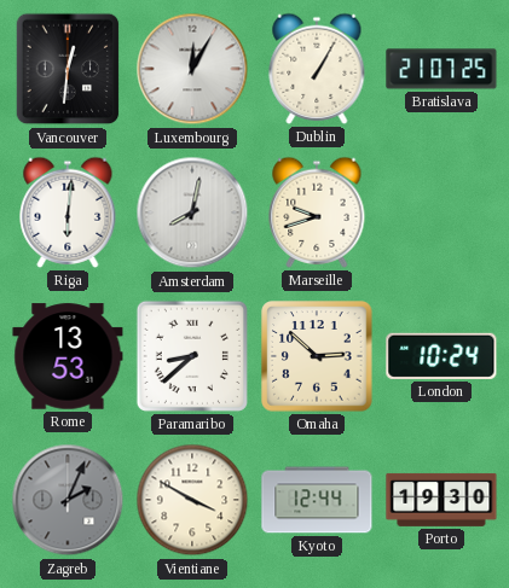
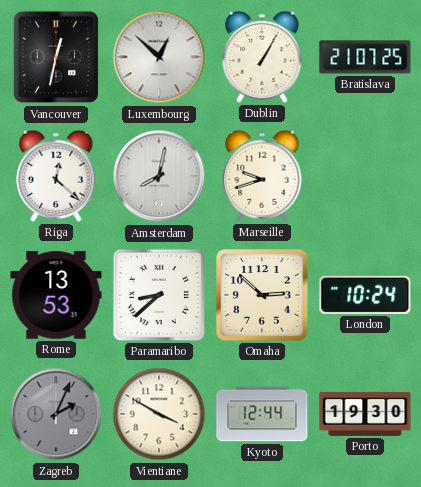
Vancouver: 12:31 -> 12:32
Luxembourg: 12:05 -> 12:52
Riga: 6:01 -> 12:22
